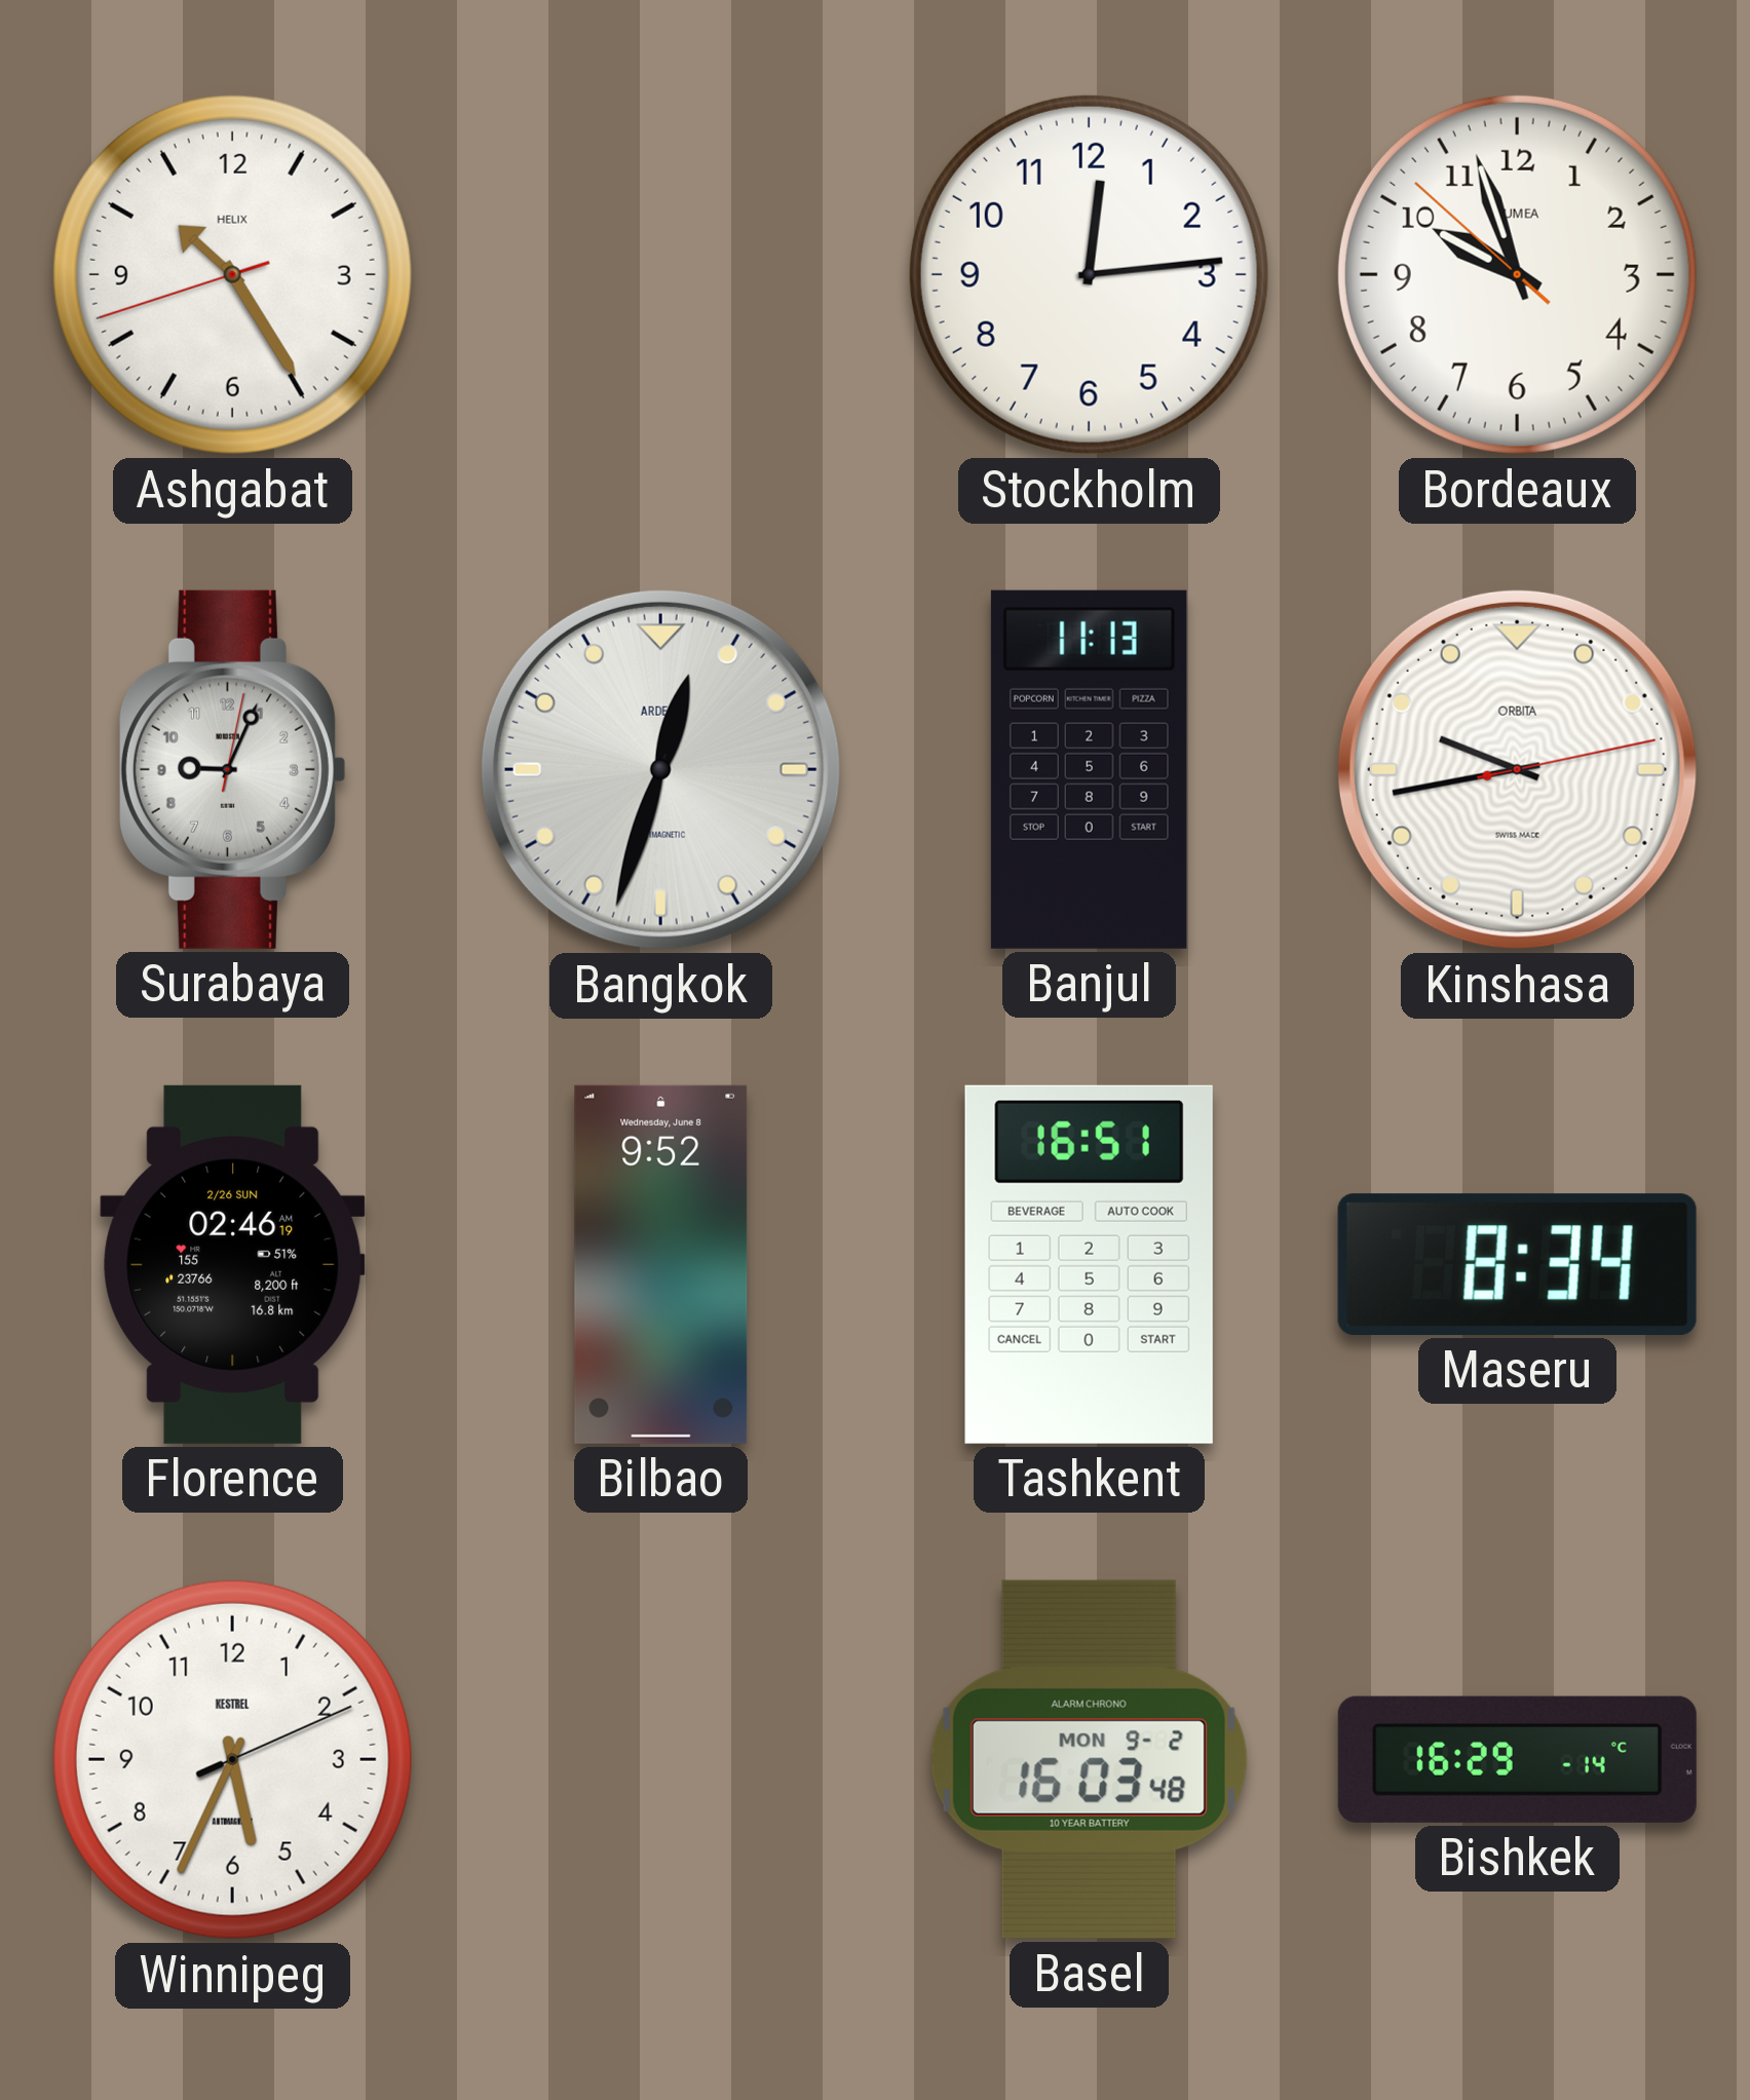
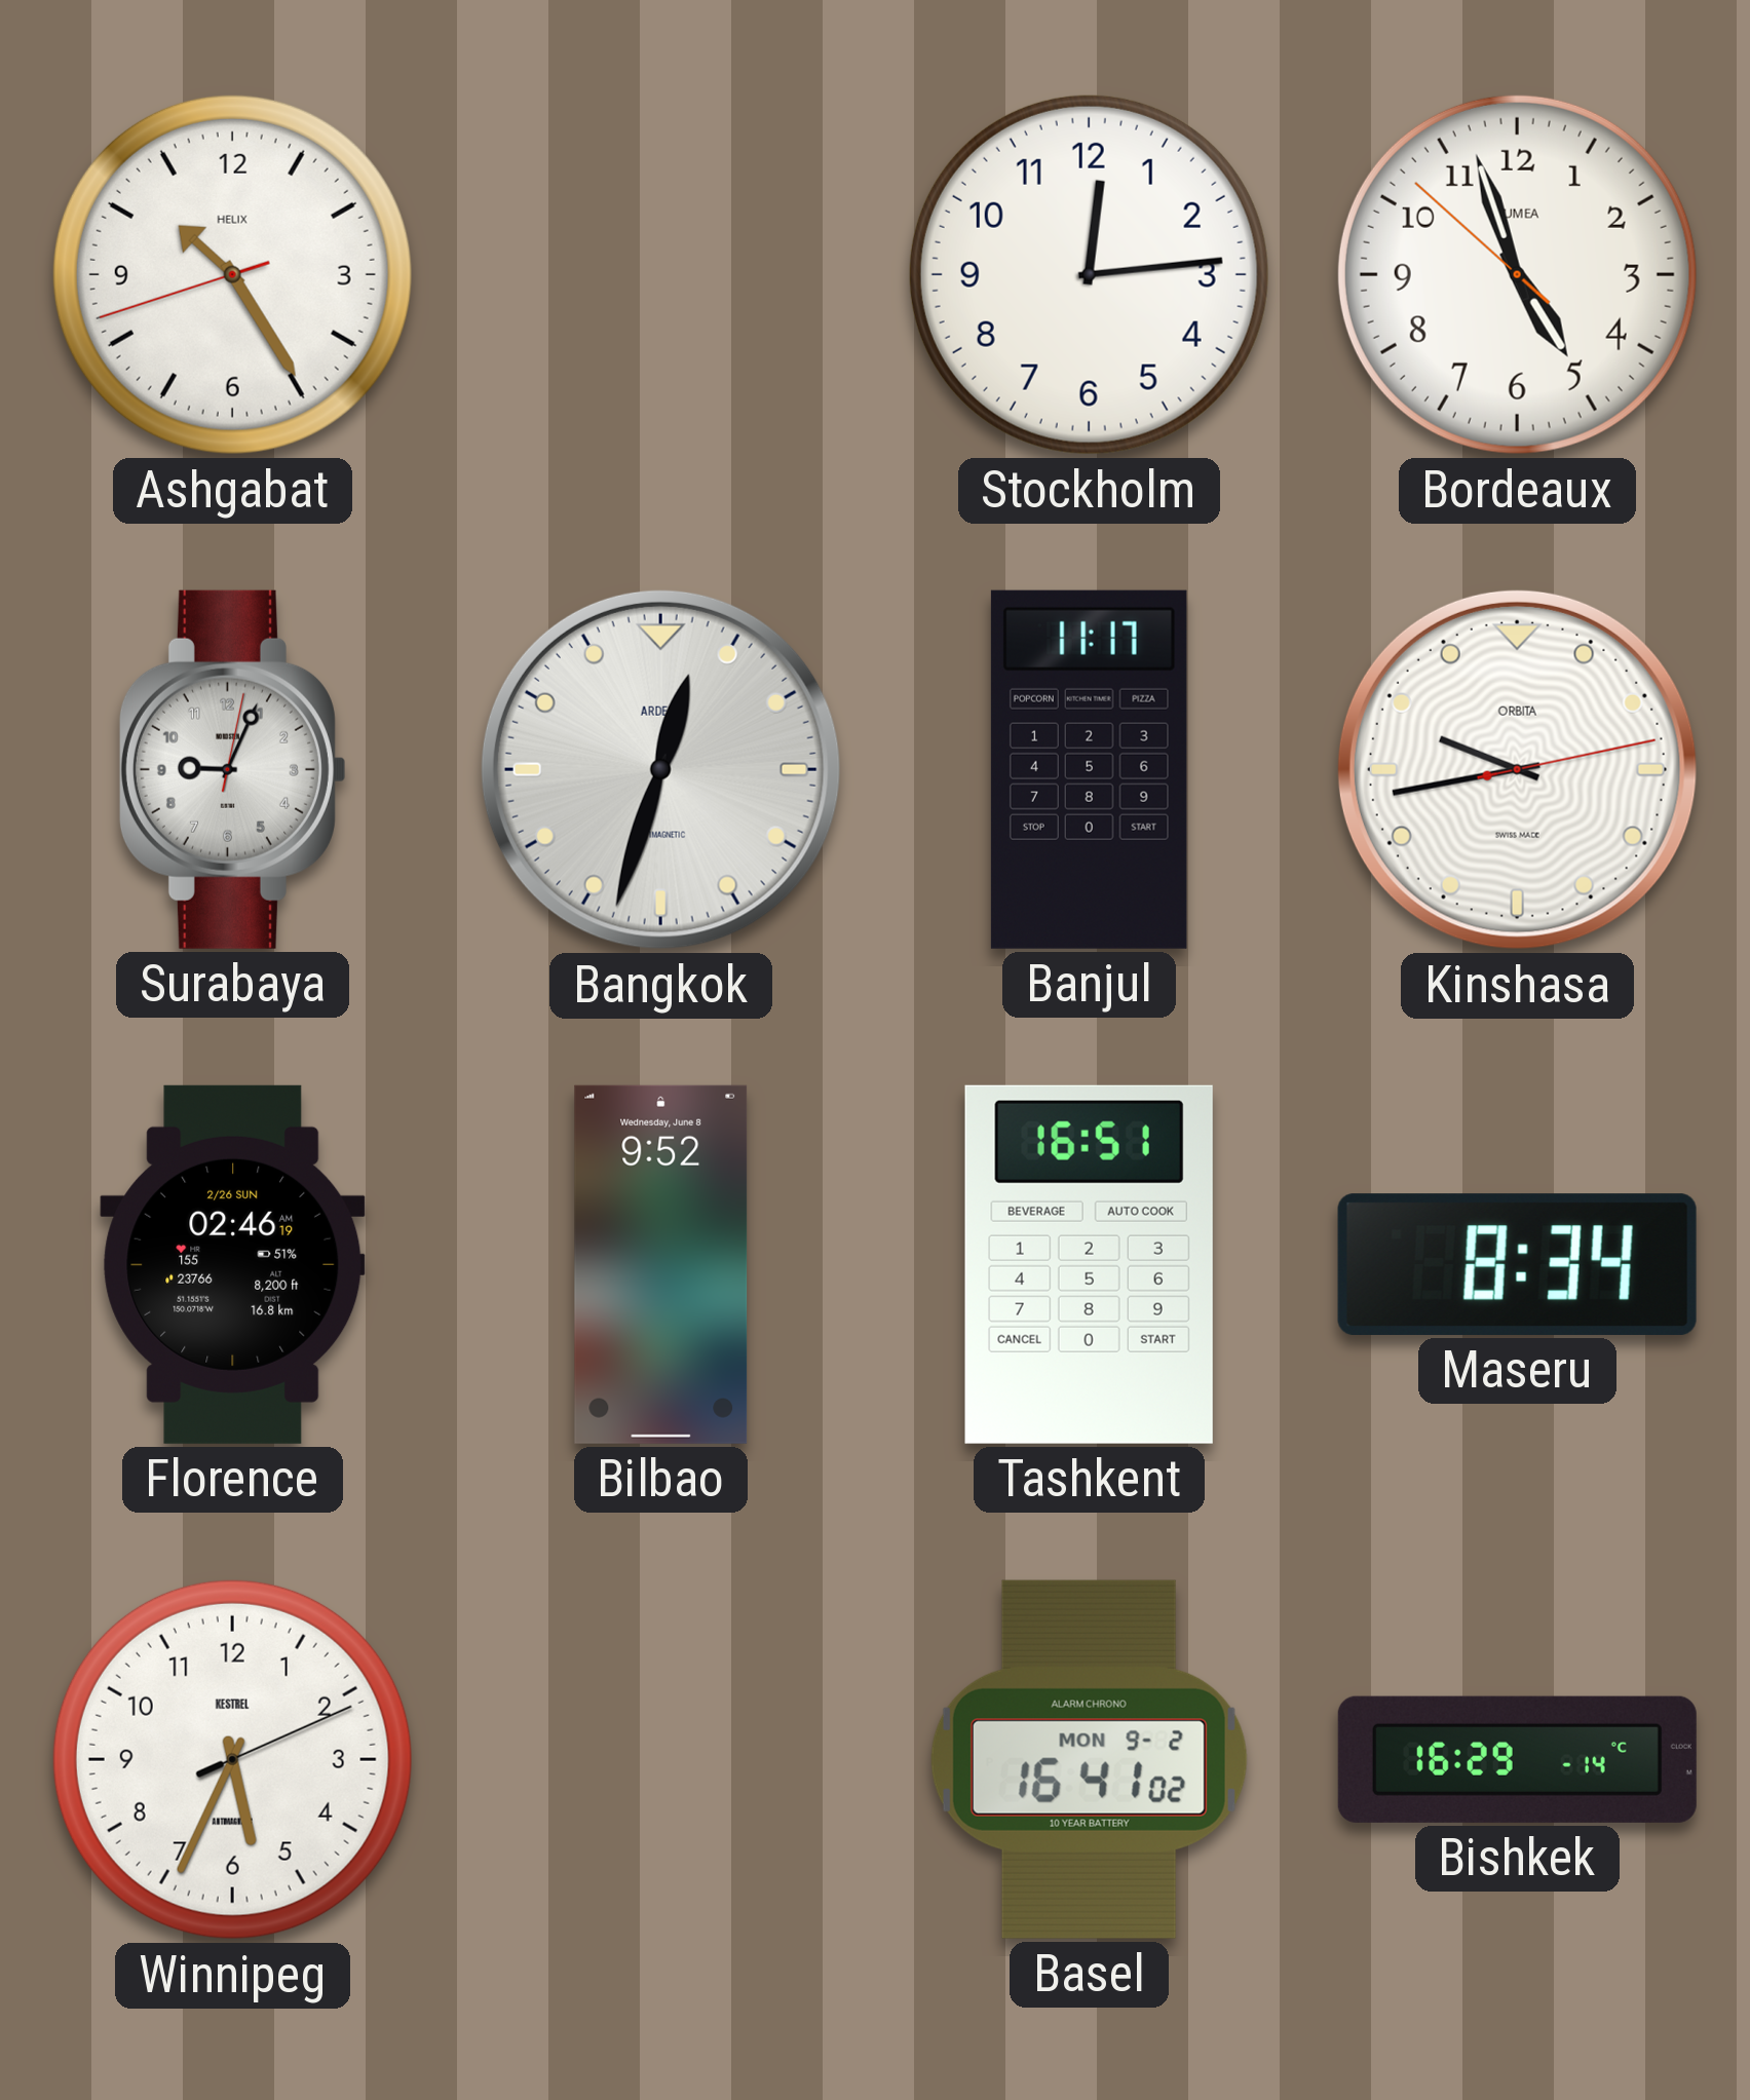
Bordeaux: 9:56 -> 4:56
Banjul: 11:13 -> 11:17
Basel: 16:03 -> 16:41
